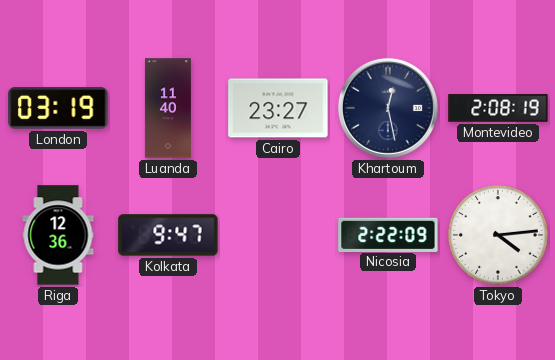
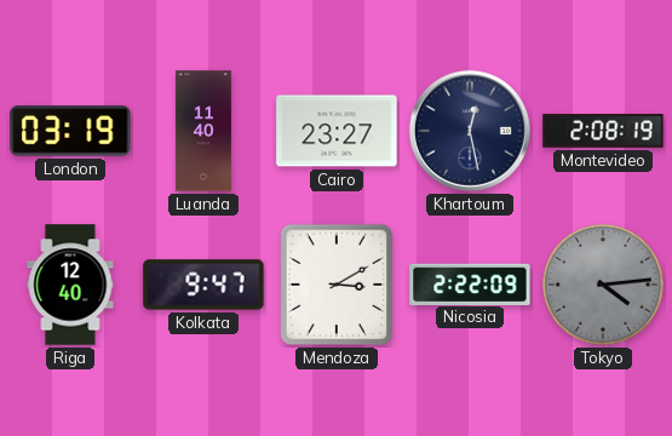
Riga: 12:36 -> 12:40
Mendoza: none -> 3:10
Tokyo dial: white -> grey
